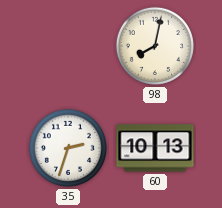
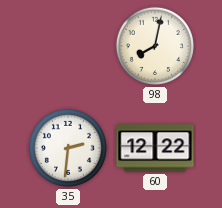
35: 2:33 -> 2:31
60: 10:13 -> 12:22
